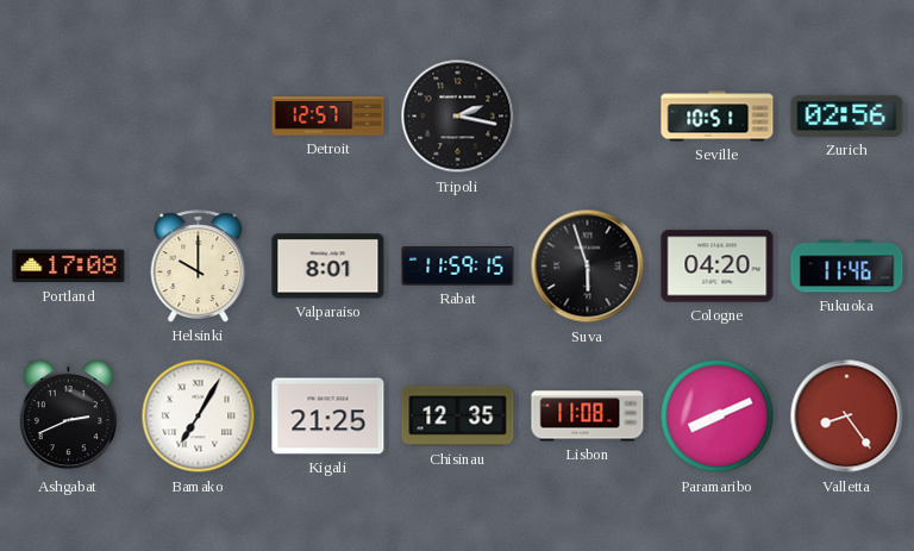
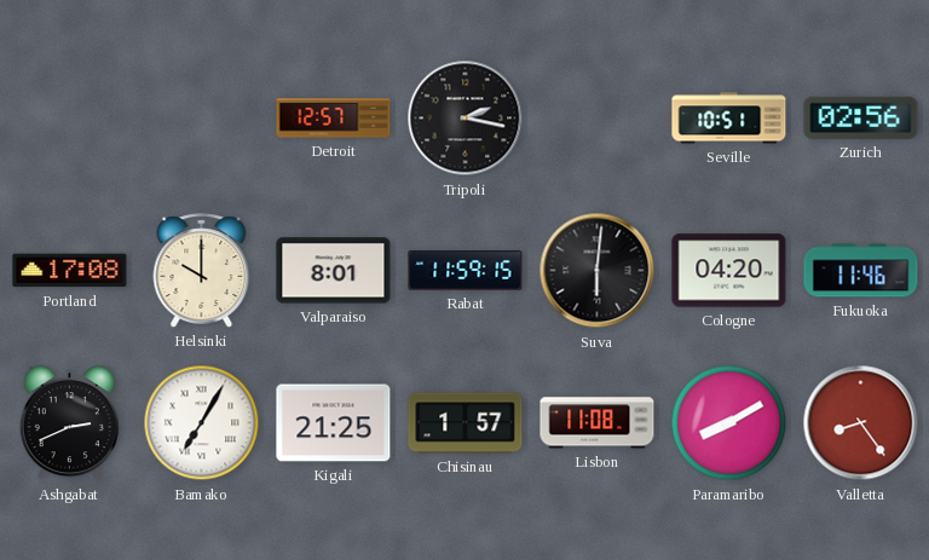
Suva: 5:57 -> 6:01
Chisinau: 12:35 -> 1:57
Paramaribo: 8:11 -> 8:10
